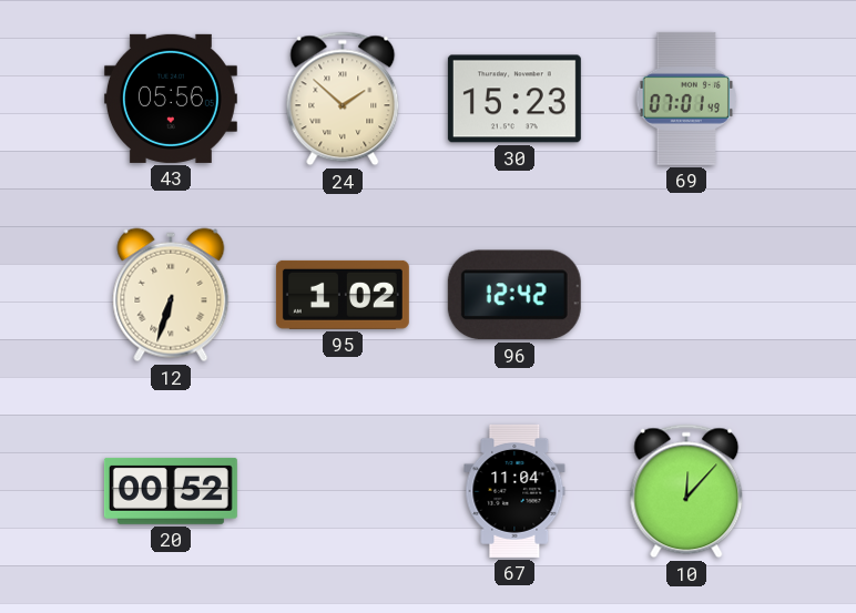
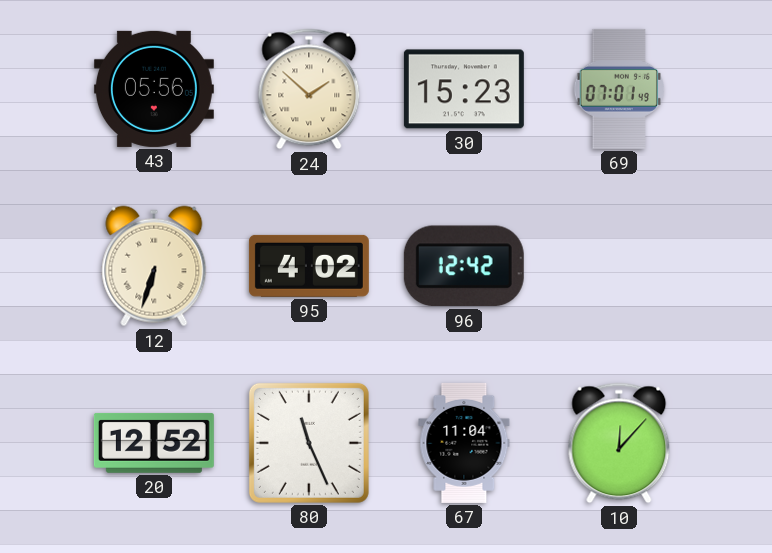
95: 1:02 -> 4:02
20: 00:52 -> 12:52
80: none -> 11:26
